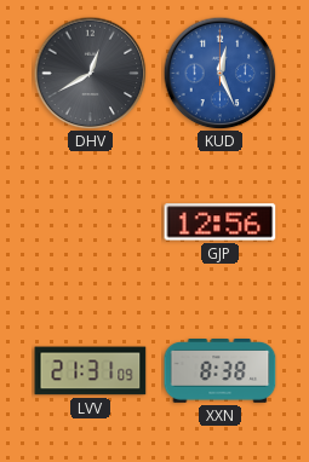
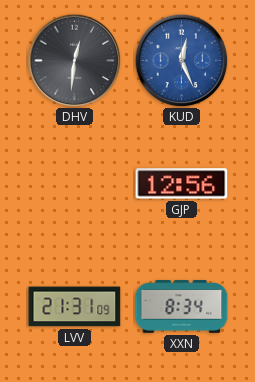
DHV: 12:40 -> 12:31
XXN: 8:38 -> 8:34
